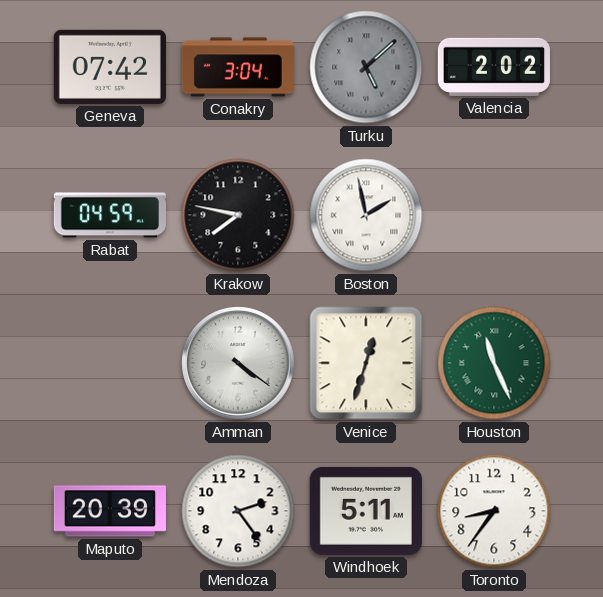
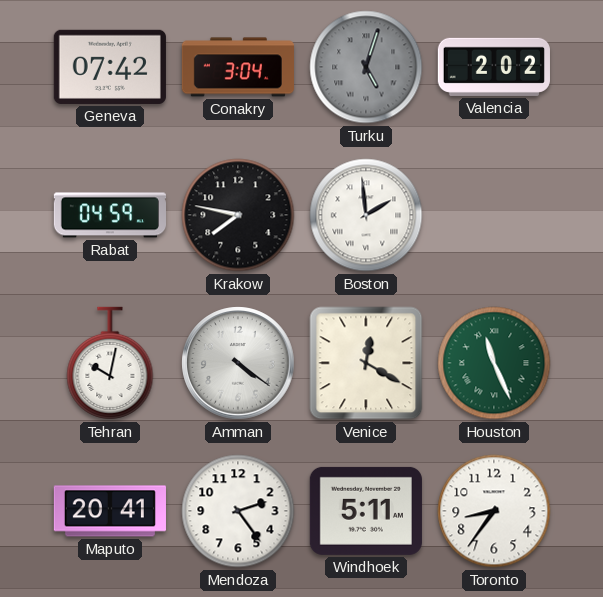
Turku: 5:08 -> 5:03
Boston: 1:58 -> 1:59
Tehran: none -> 10:02
Venice: 12:33 -> 12:20
Maputo: 20:39 -> 20:41
